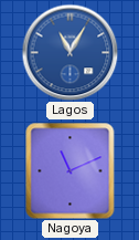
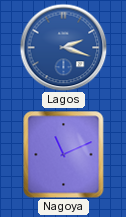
Lagos: 11:05 -> 2:18
